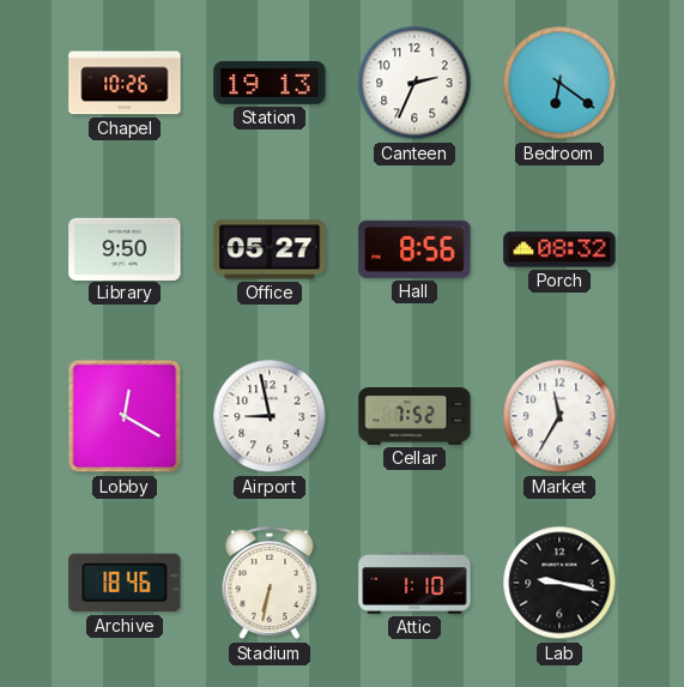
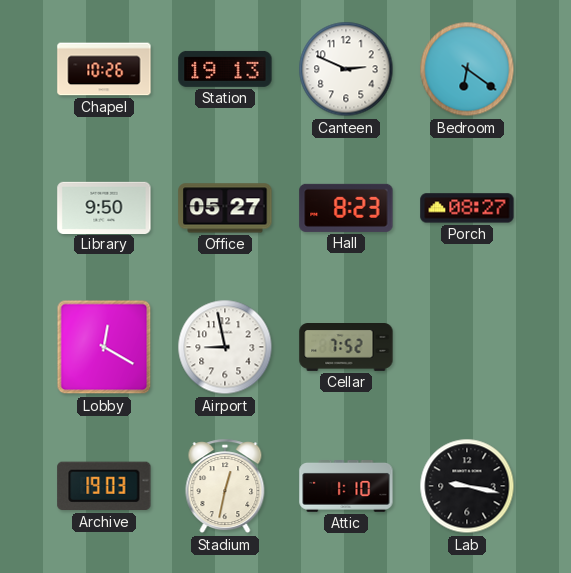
Canteen: 2:34 -> 2:49
Hall: 8:56 -> 8:23
Porch: 08:32 -> 08:27
Market: 11:35 -> none
Archive: 18:46 -> 19:03
Stadium: 6:32 -> 12:32
